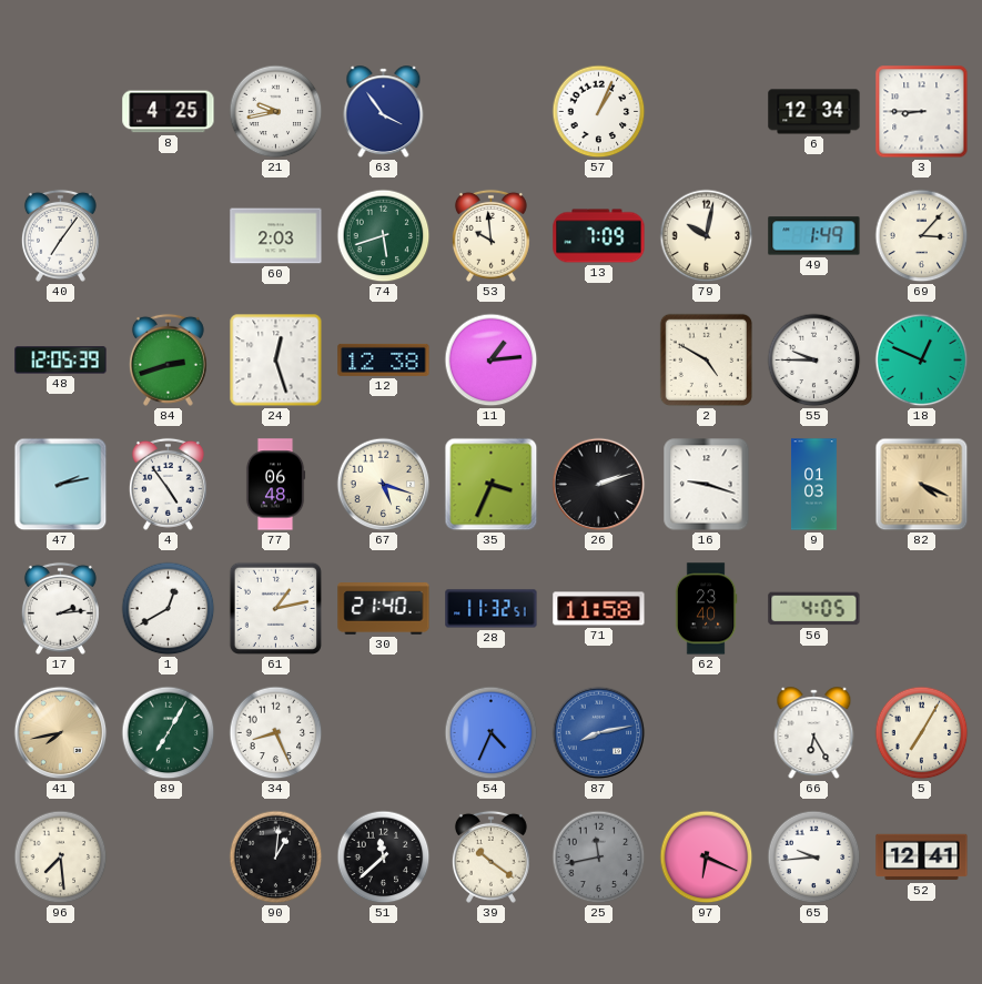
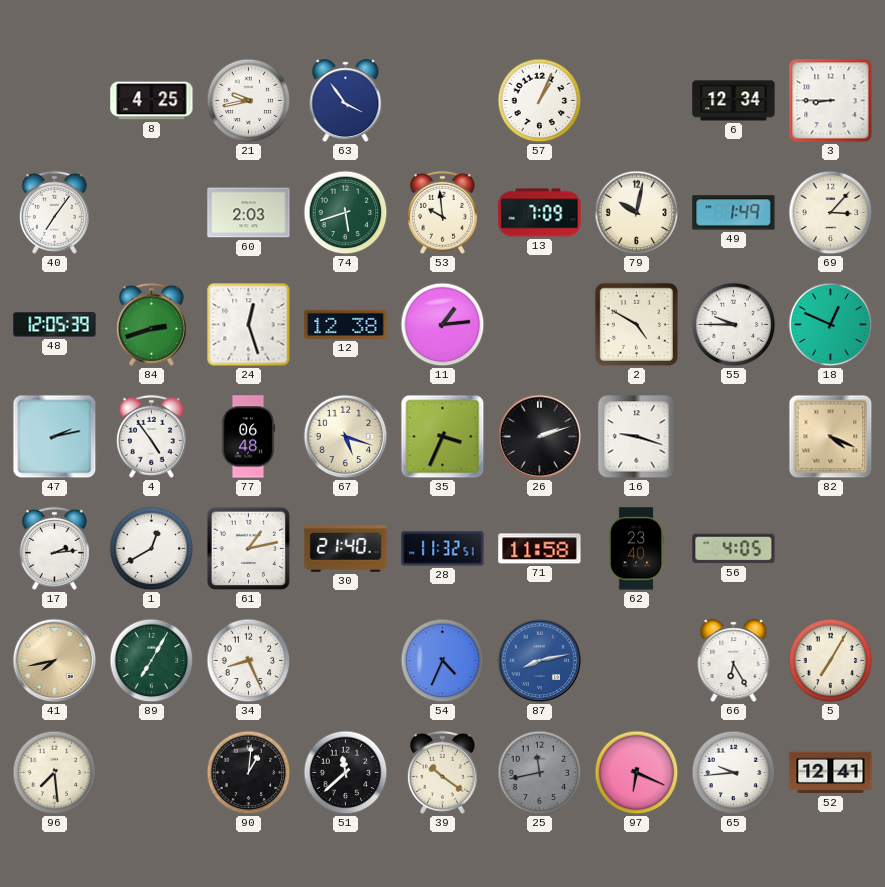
9: 01:03 -> none
